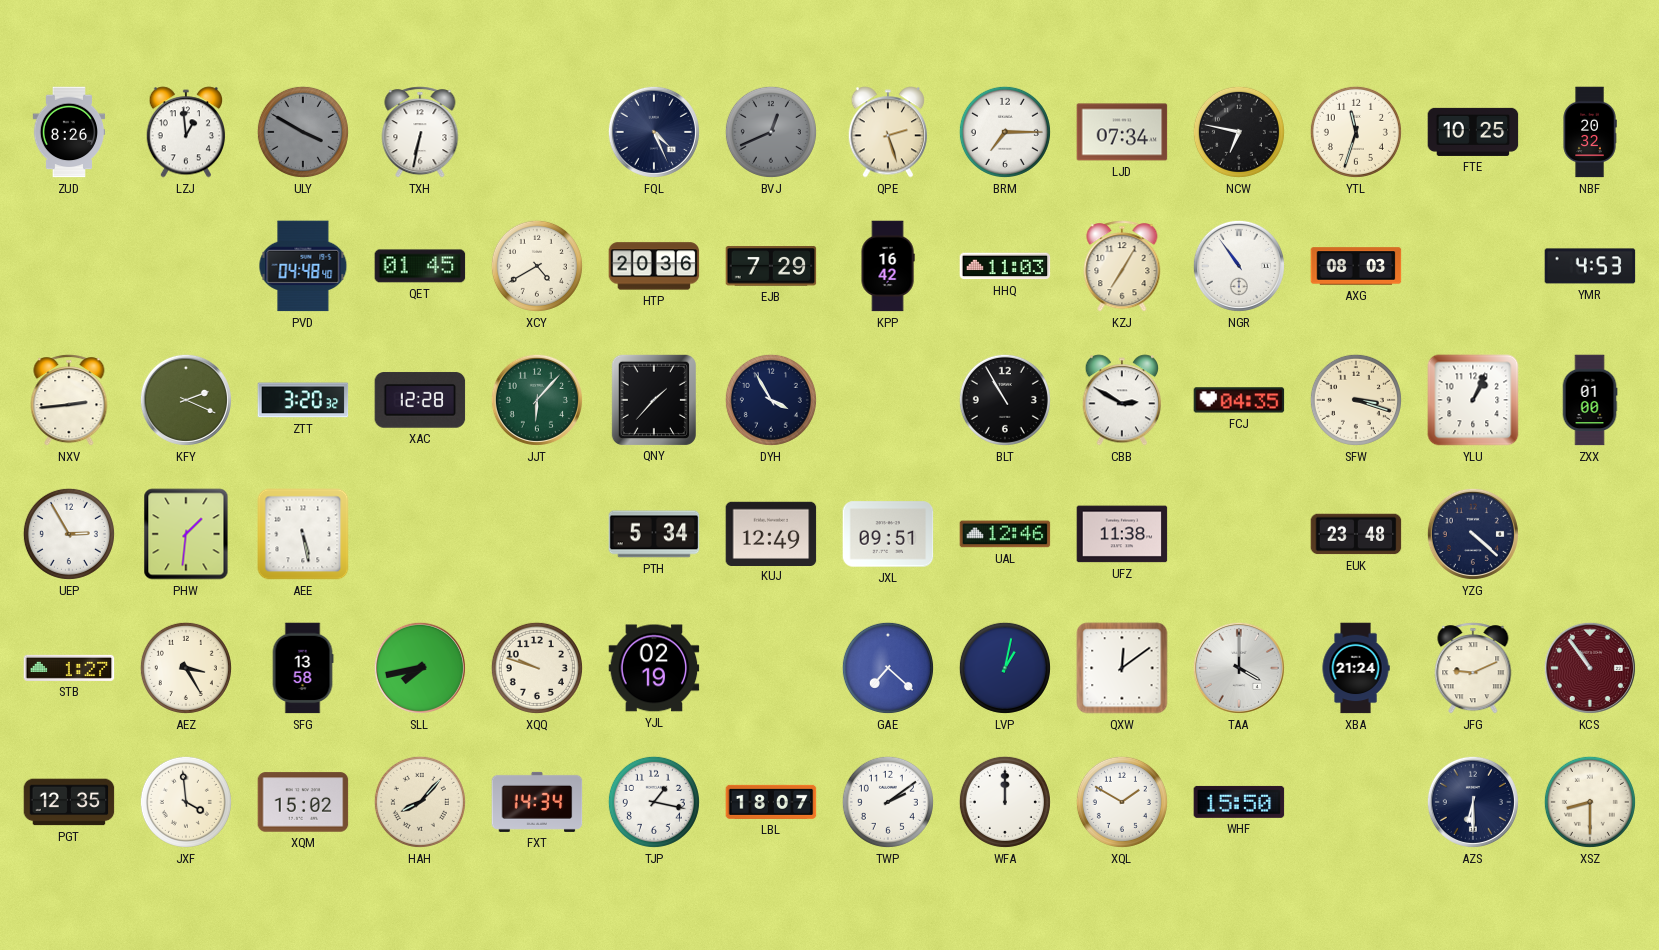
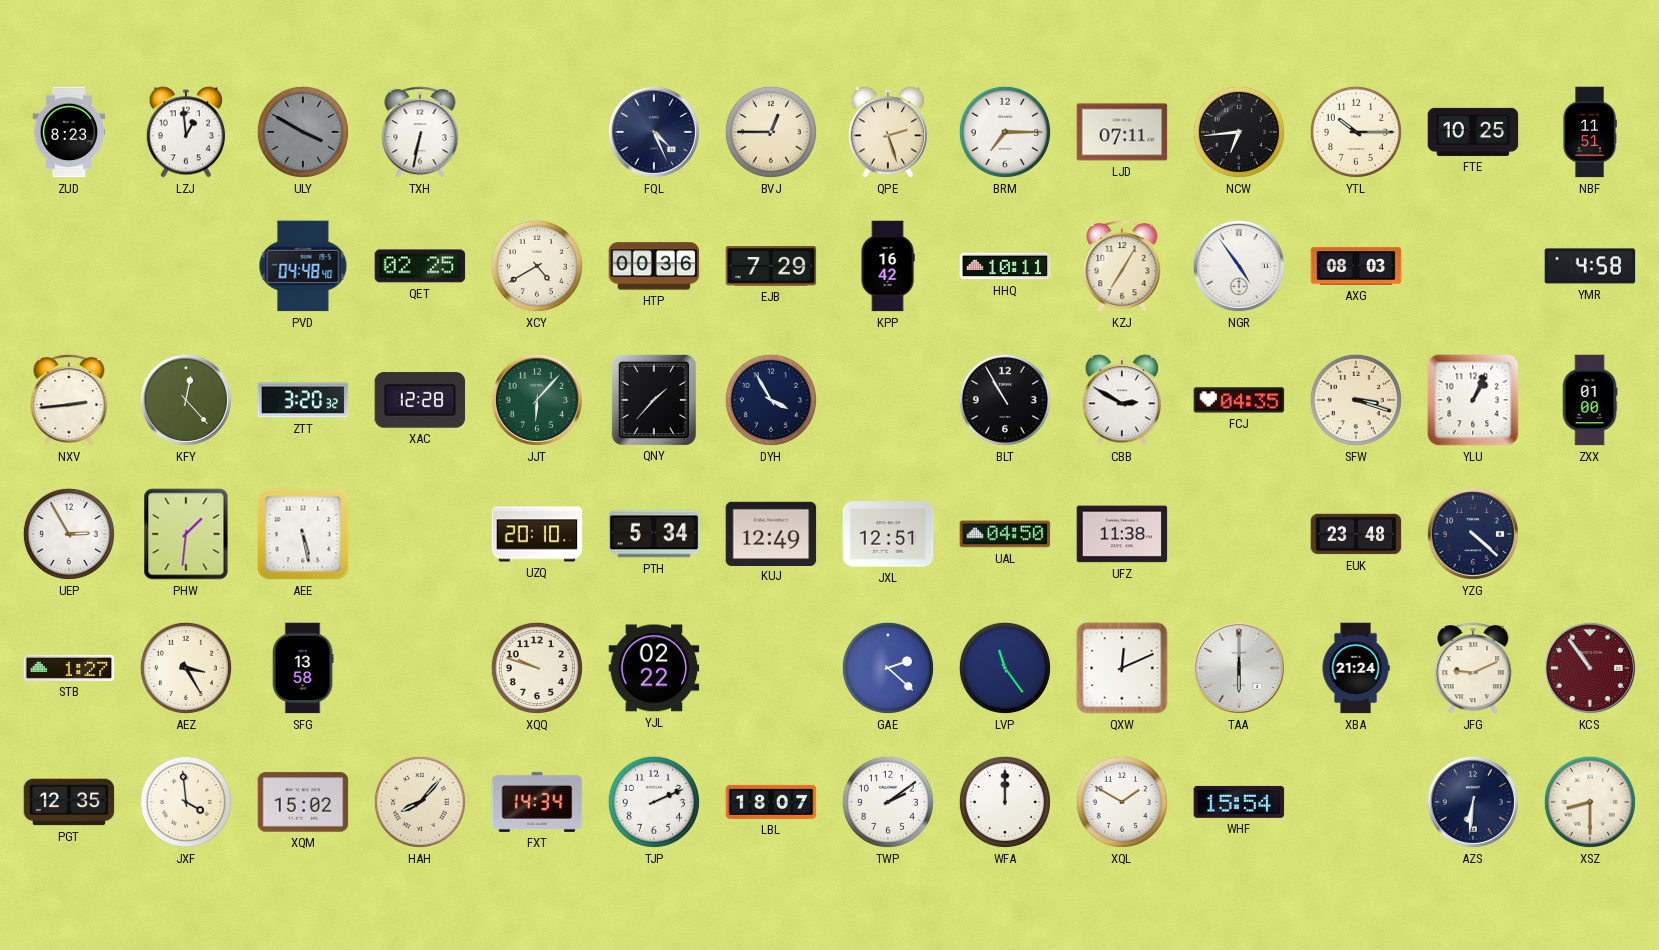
ZUD: 8:26 -> 8:23
BVJ: 12:41 -> 12:45
BVJ dial: grey -> cream
LJD: 07:34 -> 07:11
NCW: 6:47 -> 6:44
YTL: 11:33 -> 10:15
NBF: 20:32 -> 11:51
QET: 01:45 -> 02:25
HTP: 20:36 -> 00:36
HHQ: 11:03 -> 10:11
NGR: 10:54 -> 4:54
YMR: 4:53 -> 4:58
KFY: 2:19 -> 12:23
UZQ: none -> 20:10
JXL: 09:51 -> 12:51
UAL: 12:46 -> 04:50
SLL: 7:43 -> none
YJL: 02:19 -> 02:22
GAE: 7:22 -> 2:22
LVP: 1:02 -> 11:24
QXW: 12:09 -> 12:11
TAA: 4:00 -> 6:00
TJP: 1:17 -> 2:11
WHF: 15:50 -> 15:54
AZS: 6:30 -> 6:31
